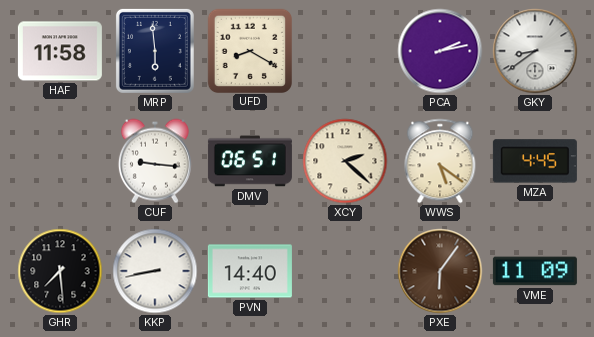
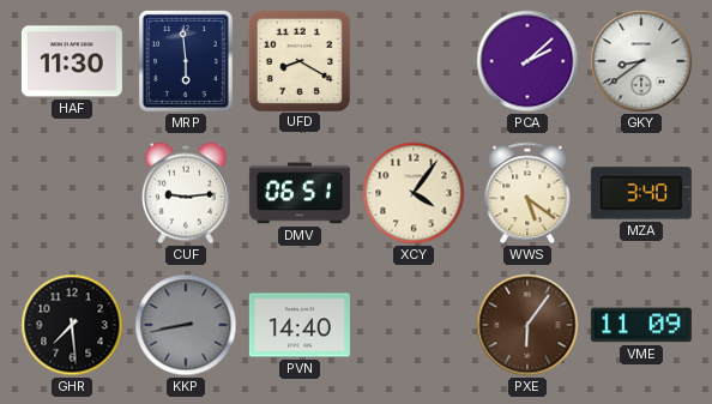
HAF: 11:58 -> 11:30
PCA: 2:13 -> 2:08
CUF: 9:16 -> 9:14
XCY: 2:22 -> 4:06
MZA: 4:45 -> 3:40
KKP dial: white -> grey
